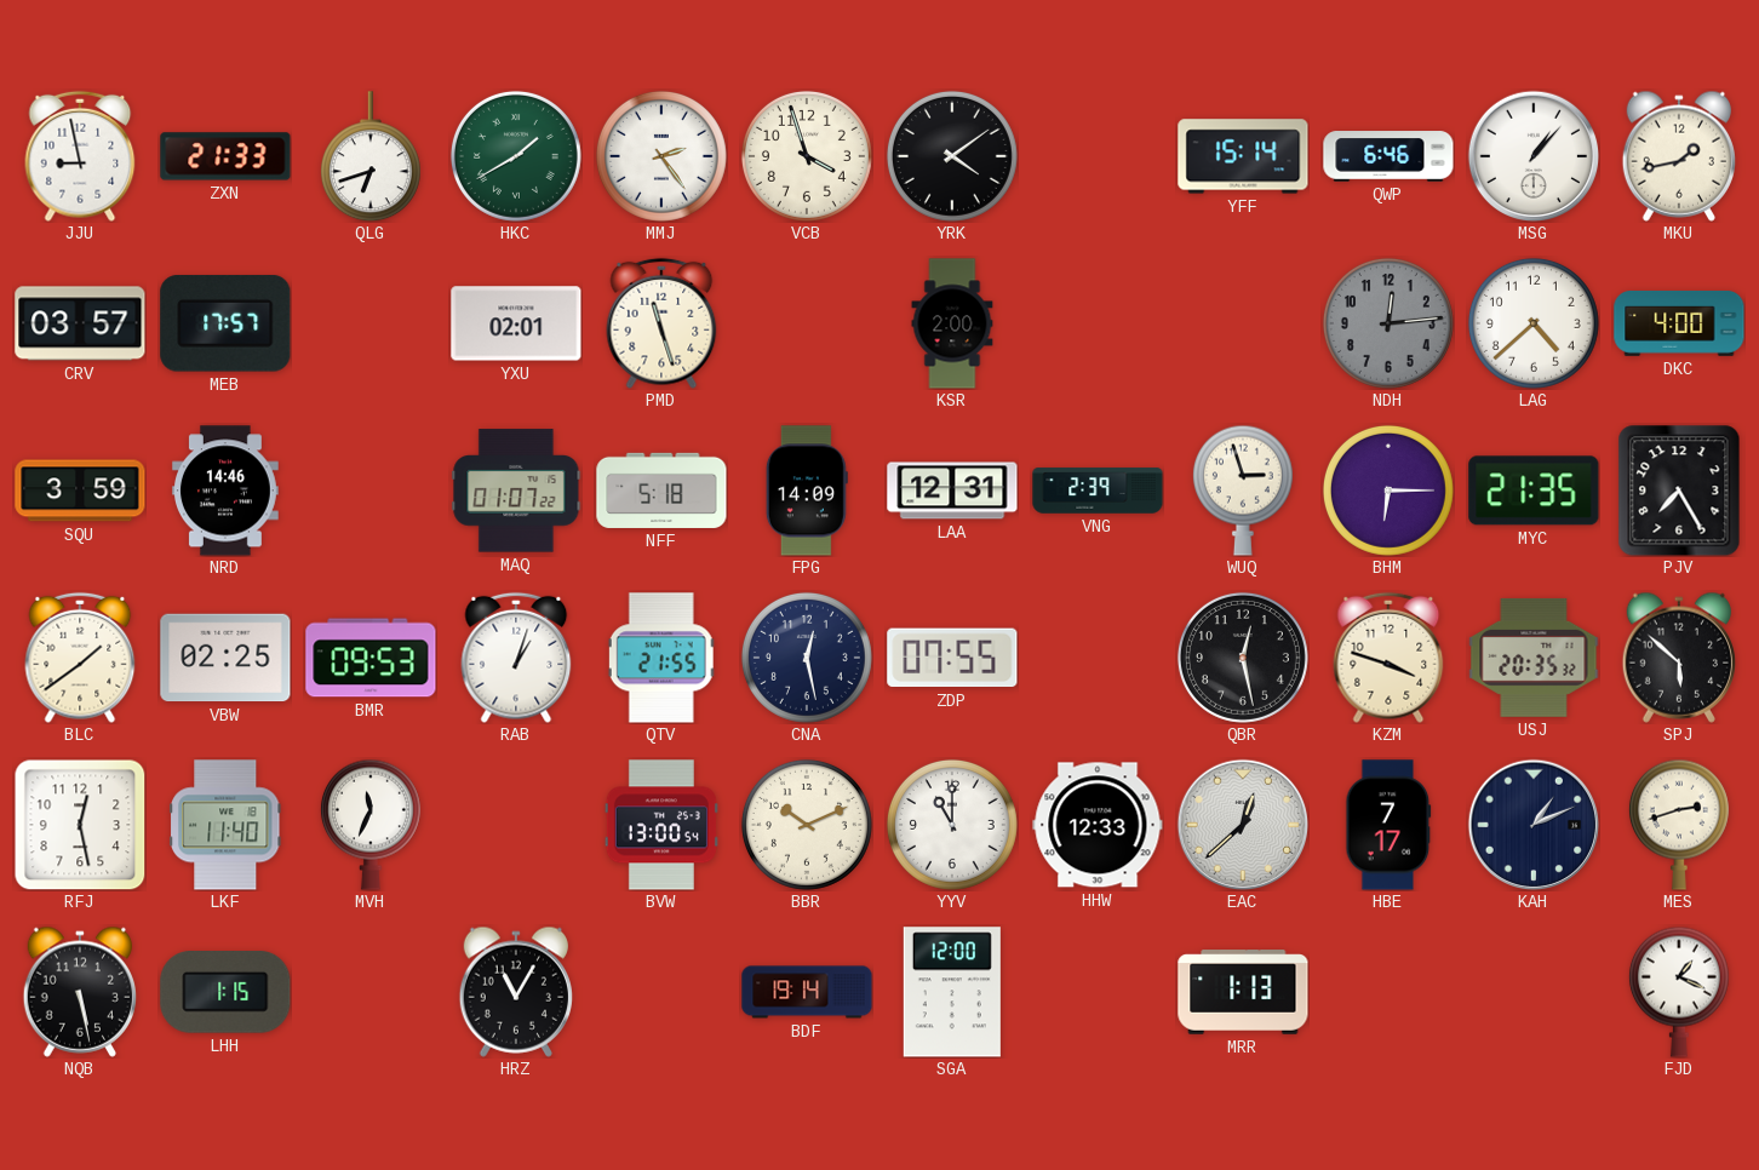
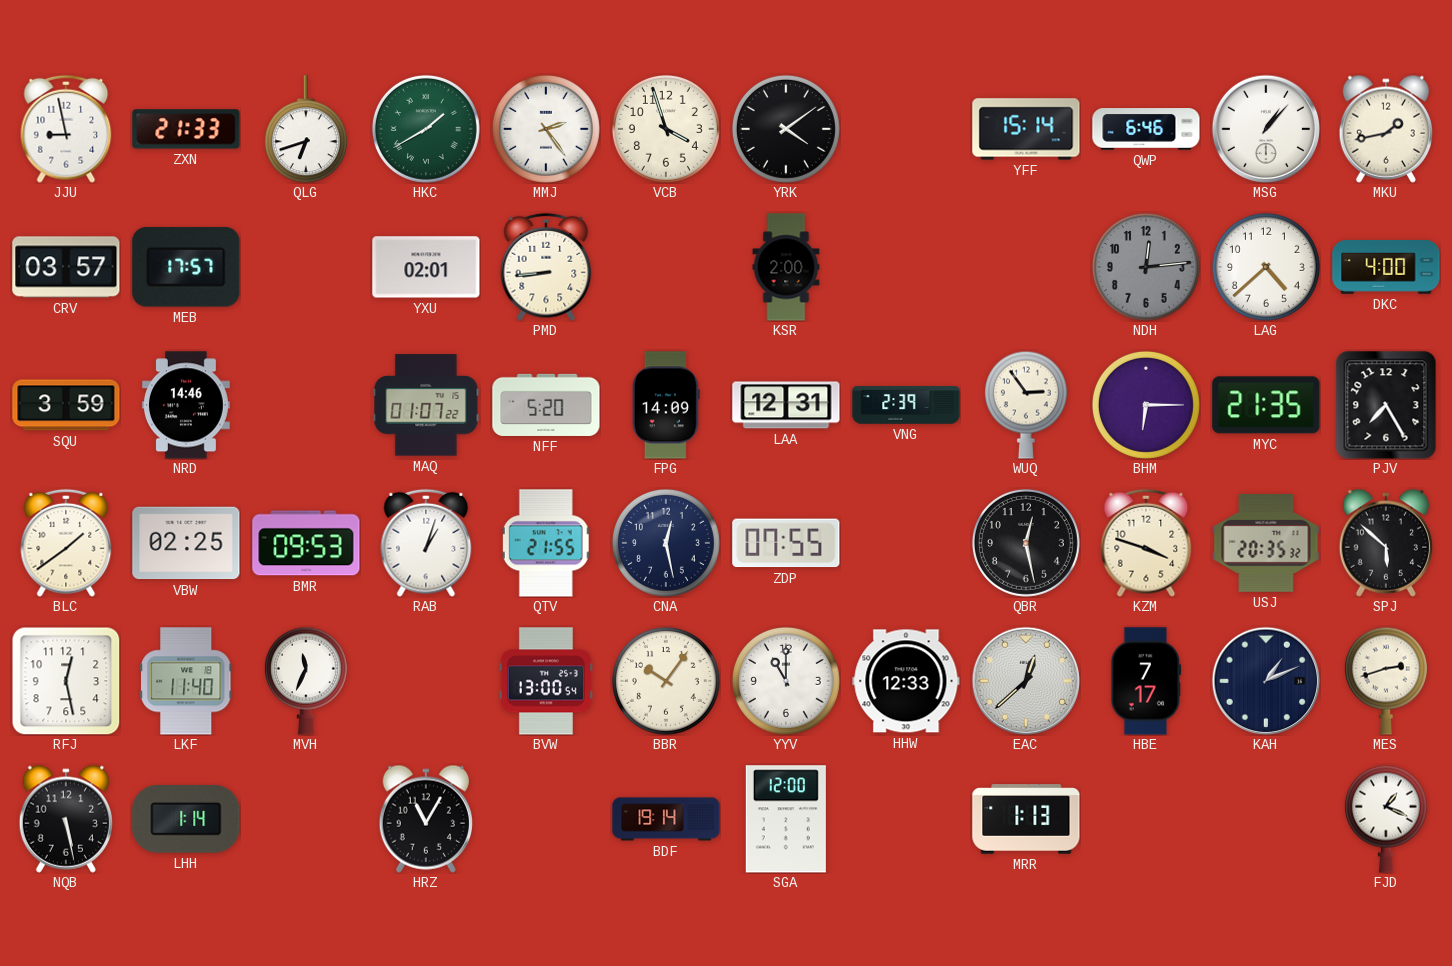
PMD: 11:27 -> 8:44
NFF: 5:18 -> 5:20
WUQ: 2:57 -> 2:54
BBR: 10:11 -> 10:06
LHH: 1:15 -> 1:14
